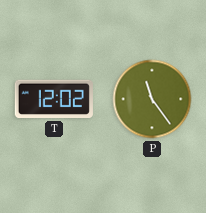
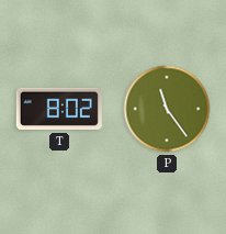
T: 12:02 -> 8:02
